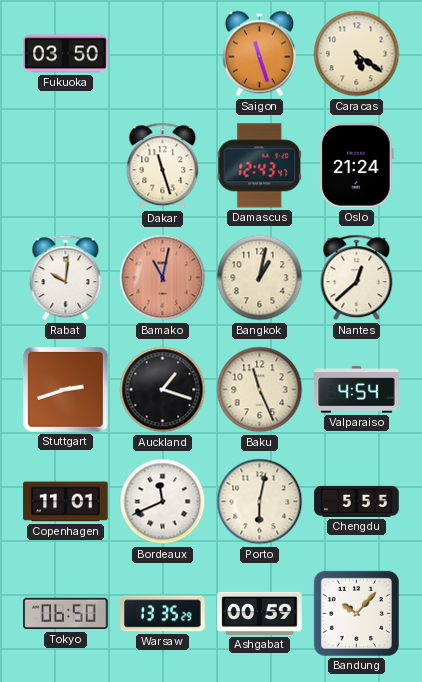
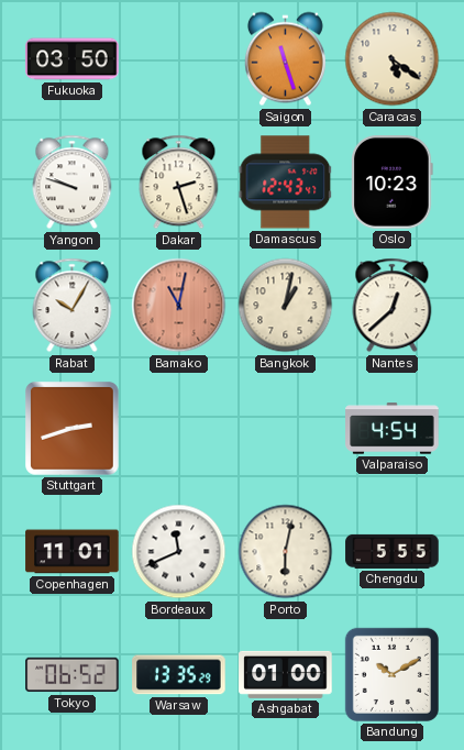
Yangon: none -> 9:48
Dakar: 11:27 -> 2:27
Oslo: 21:24 -> 10:23
Rabat: 10:01 -> 10:05
Auckland: 1:18 -> none
Baku: 11:26 -> none
Tokyo: 06:50 -> 06:52
Ashgabat: 00:59 -> 01:00
Bandung: 10:07 -> 10:10
